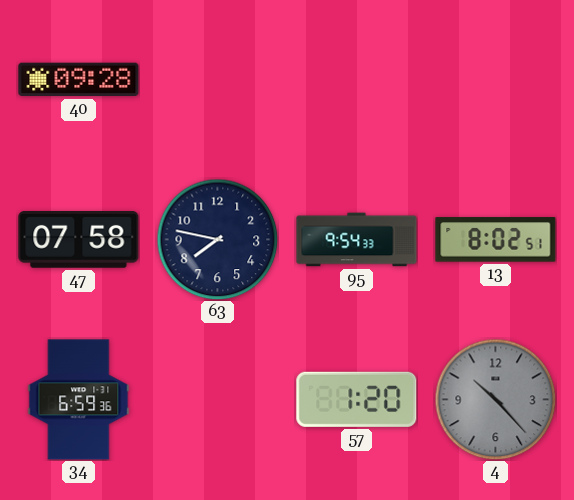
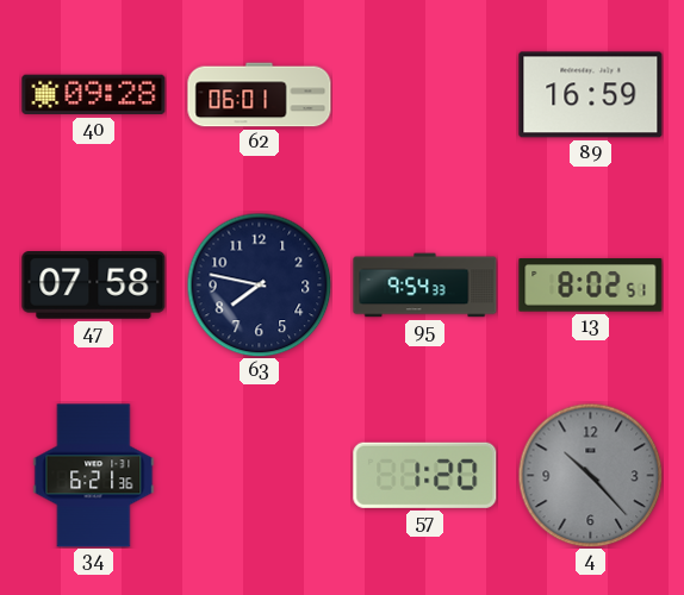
62: none -> 06:01
89: none -> 16:59
34: 6:59 -> 6:21
